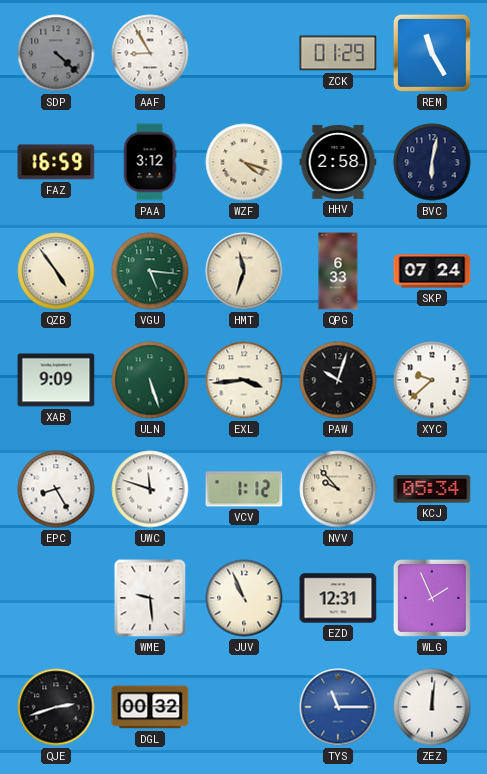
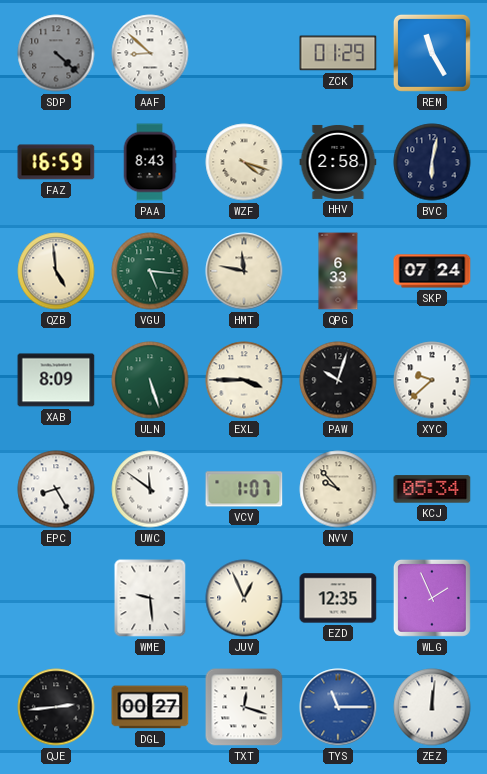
AAF: 8:55 -> 8:52
PAA: 3:12 -> 8:43
QZB: 4:54 -> 4:59
HMT: 11:33 -> 11:47
XAB: 9:09 -> 8:09
EXL: 3:44 -> 3:45
UWC: 11:48 -> 11:51
VCV: 1:12 -> 1:07
JUV: 10:56 -> 12:56
EZD: 12:31 -> 12:35
QJE: 2:42 -> 2:44
DGL: 00:32 -> 00:27
TXT: none -> 12:18
